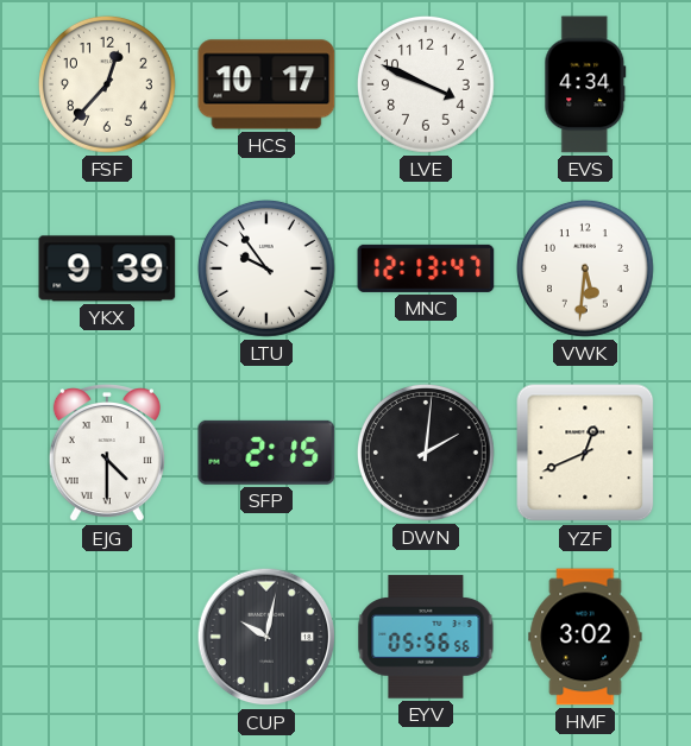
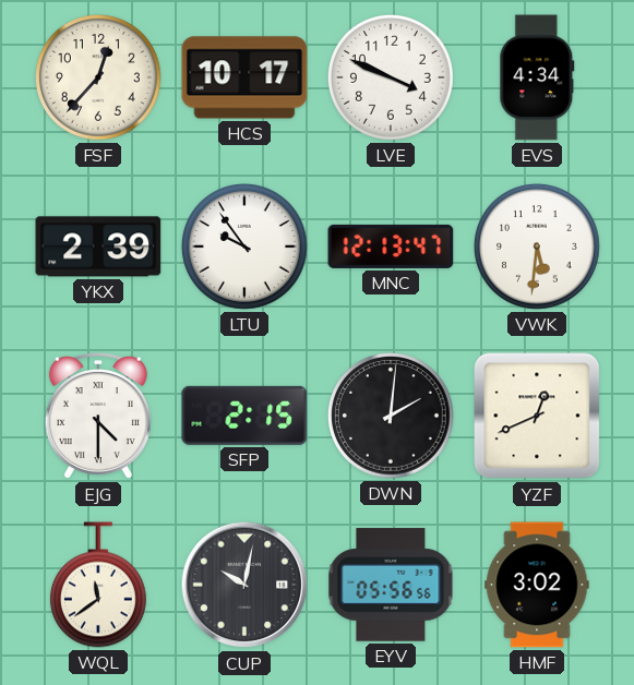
YKX: 9:39 -> 2:39
WQL: none -> 11:39
